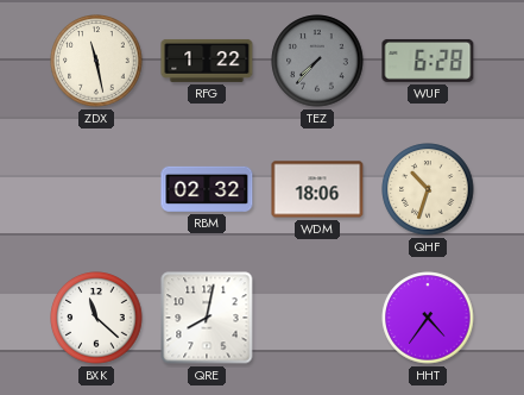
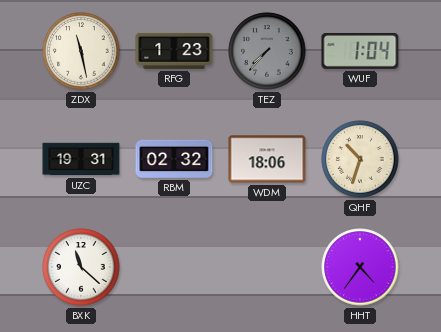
RFG: 1:22 -> 1:23
WUF: 6:28 -> 1:04
UZC: none -> 19:31
QRE: 8:02 -> none
